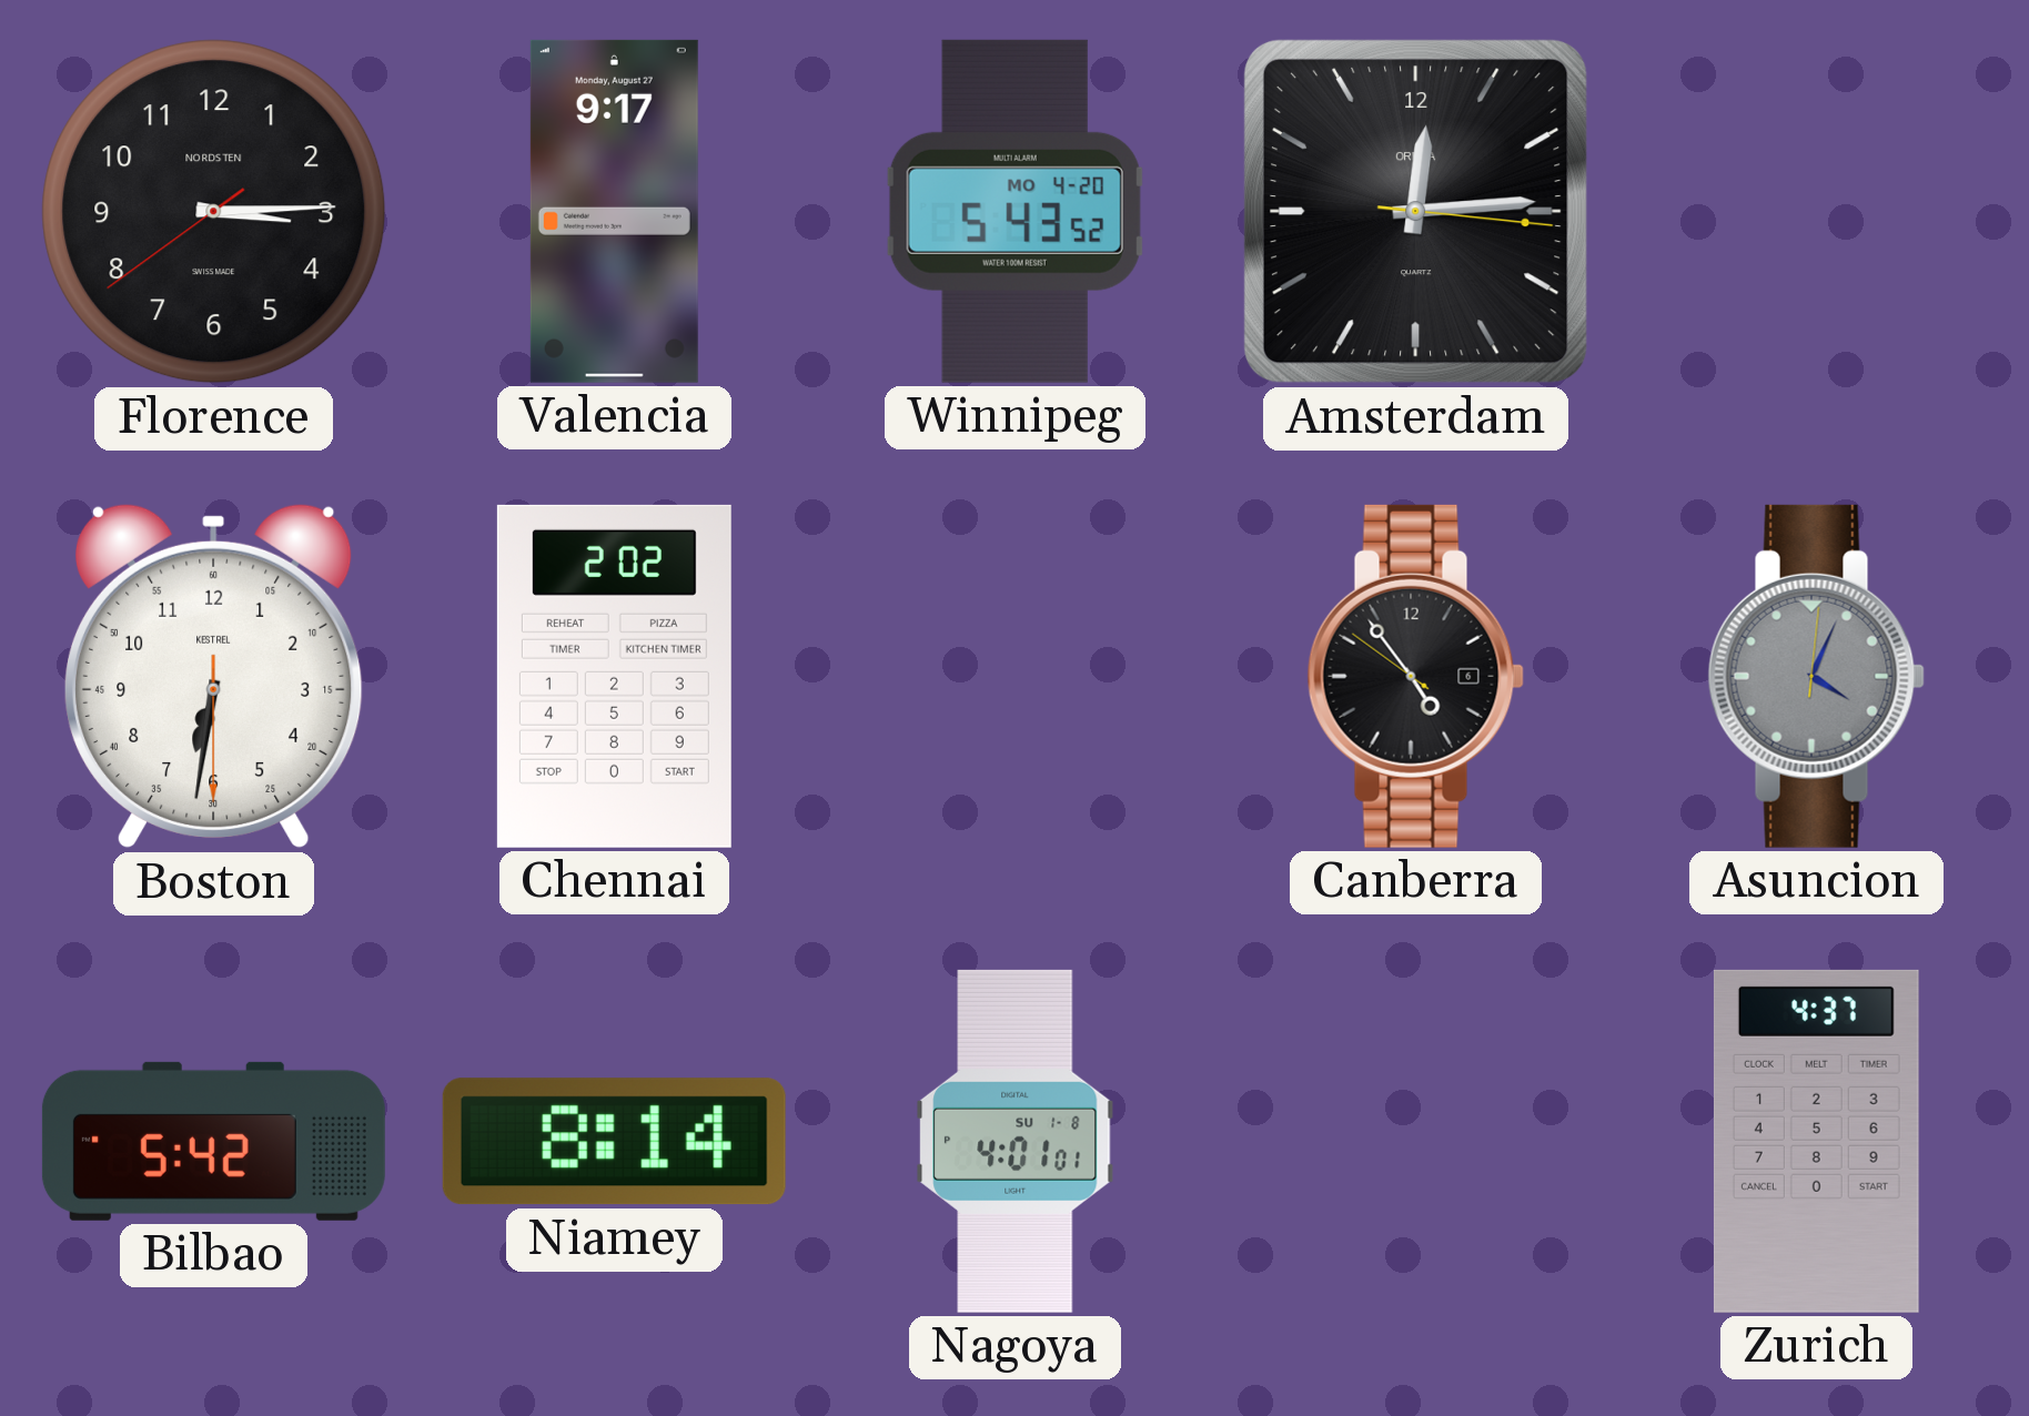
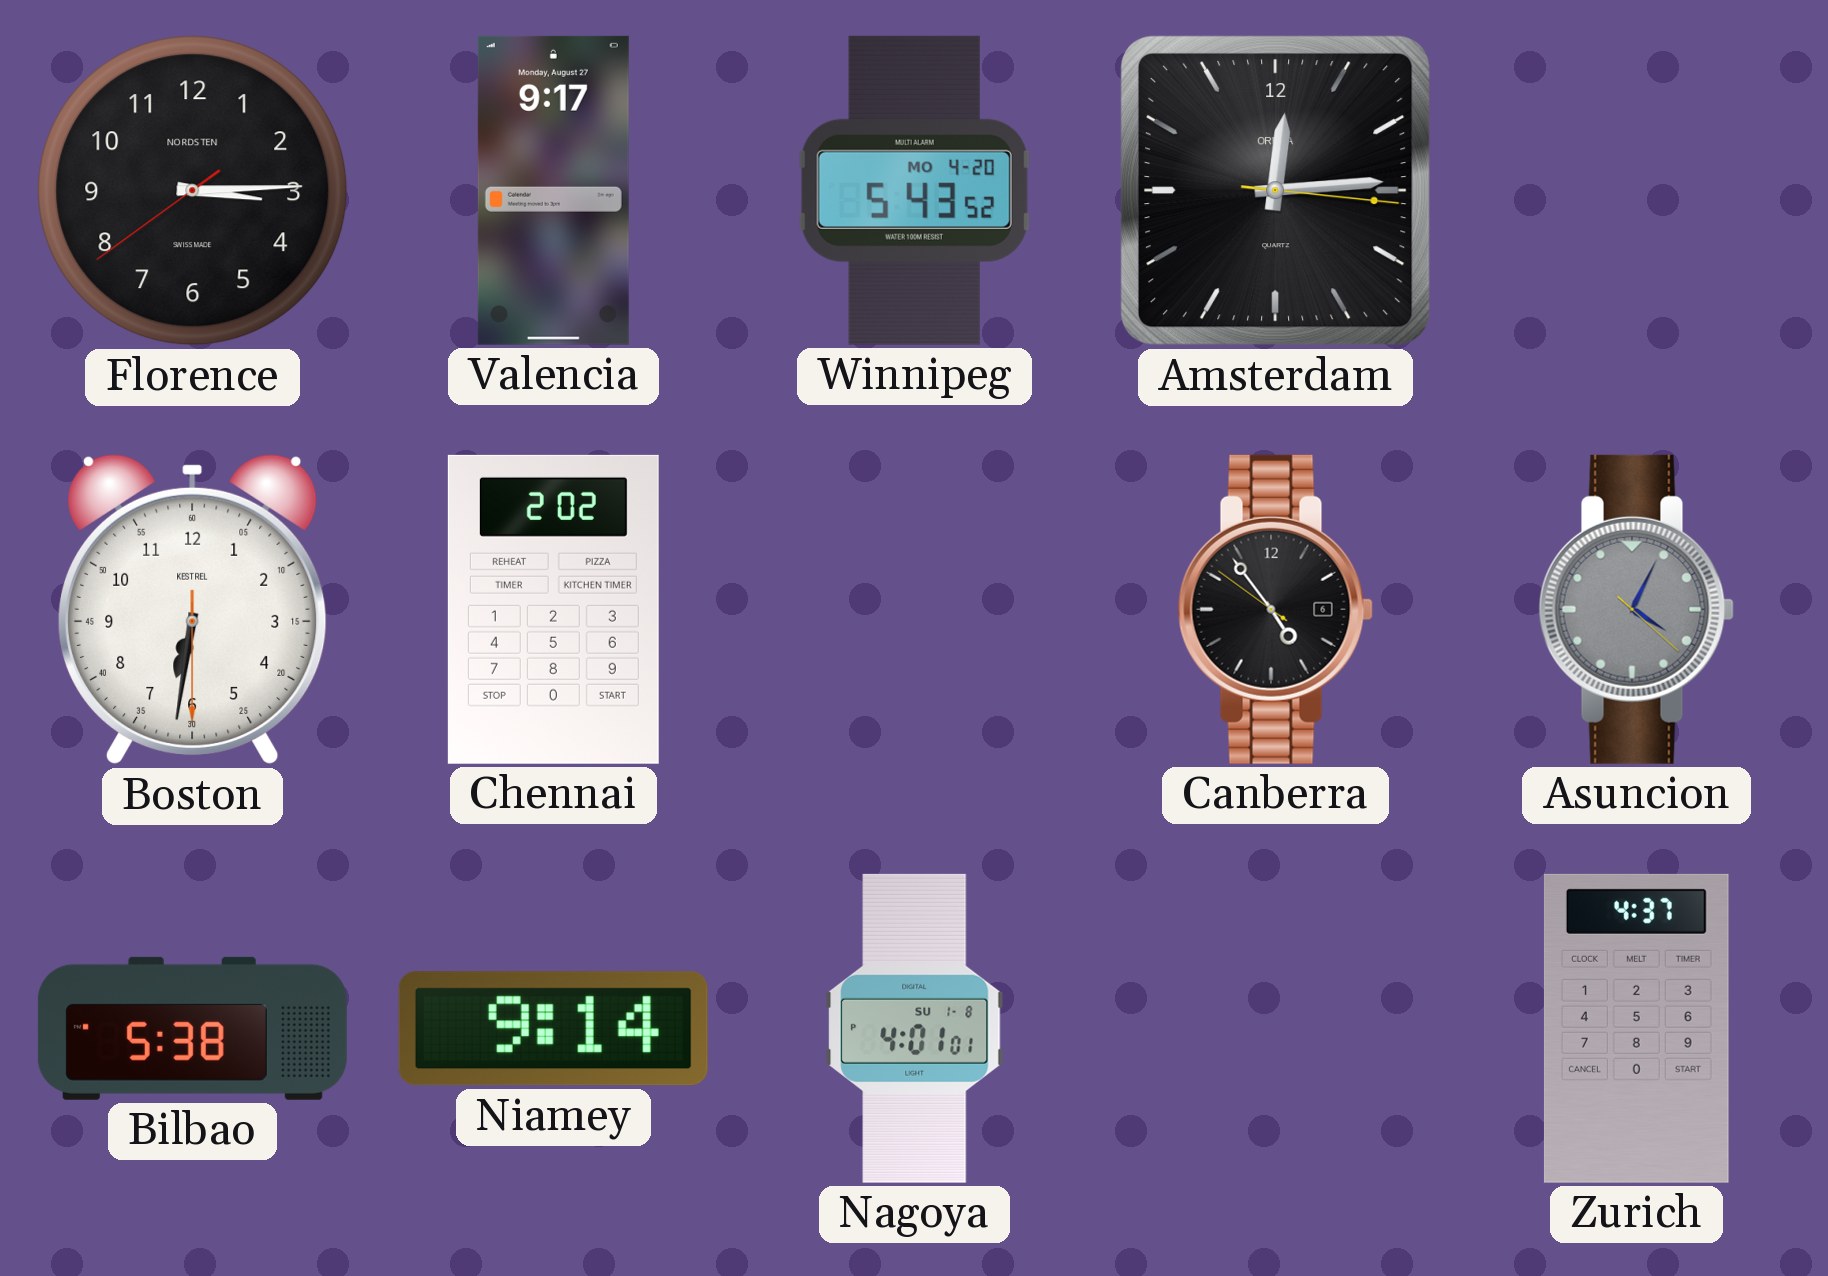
Asuncion: 4:04:01 -> 4:04:22
Bilbao: 5:42 -> 5:38
Niamey: 8:14 -> 9:14
